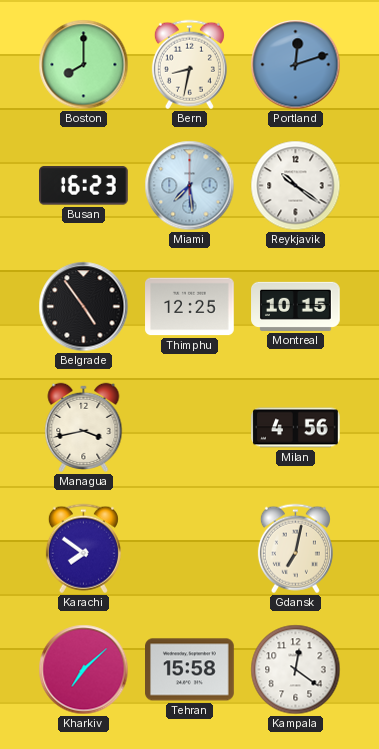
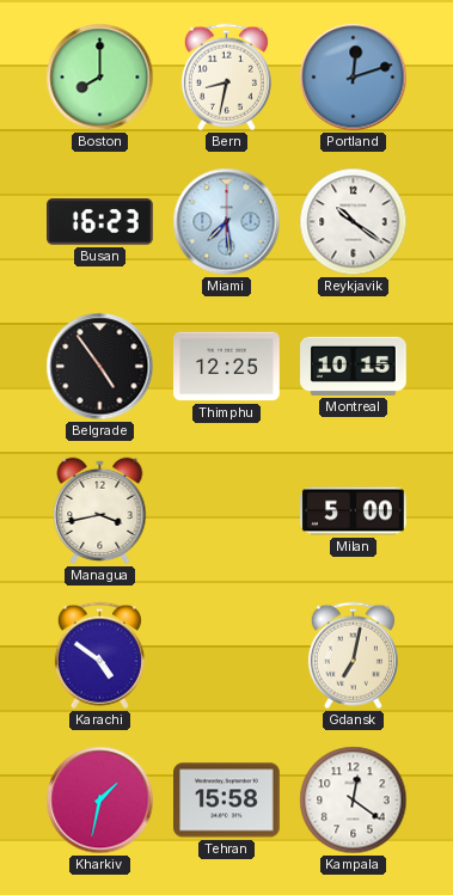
Milan: 4:56 -> 5:00
Karachi: 7:51 -> 4:51
Kharkiv: 7:08 -> 1:32
